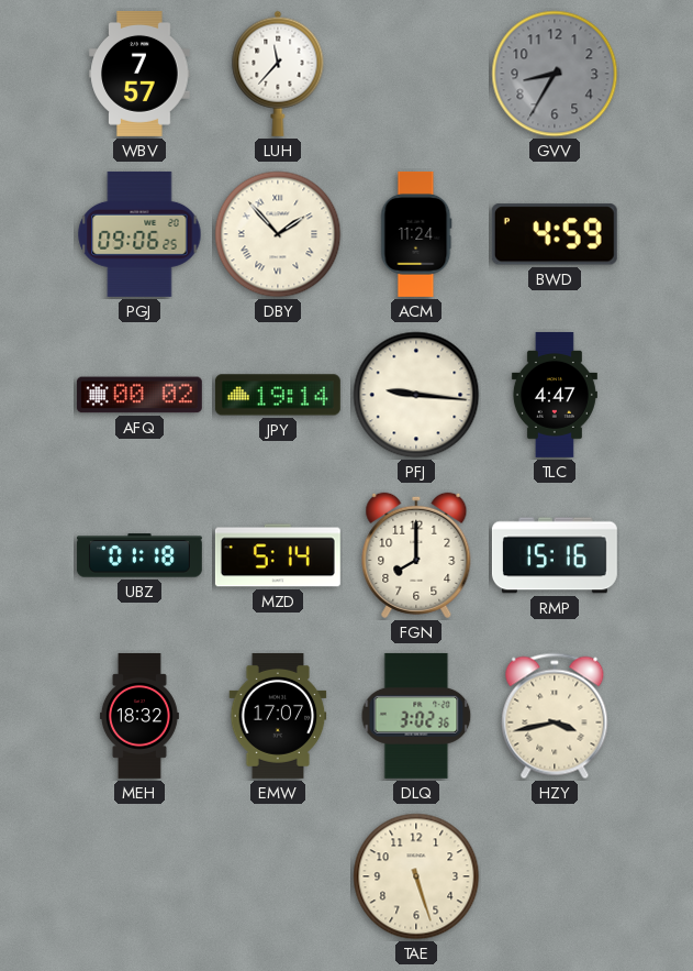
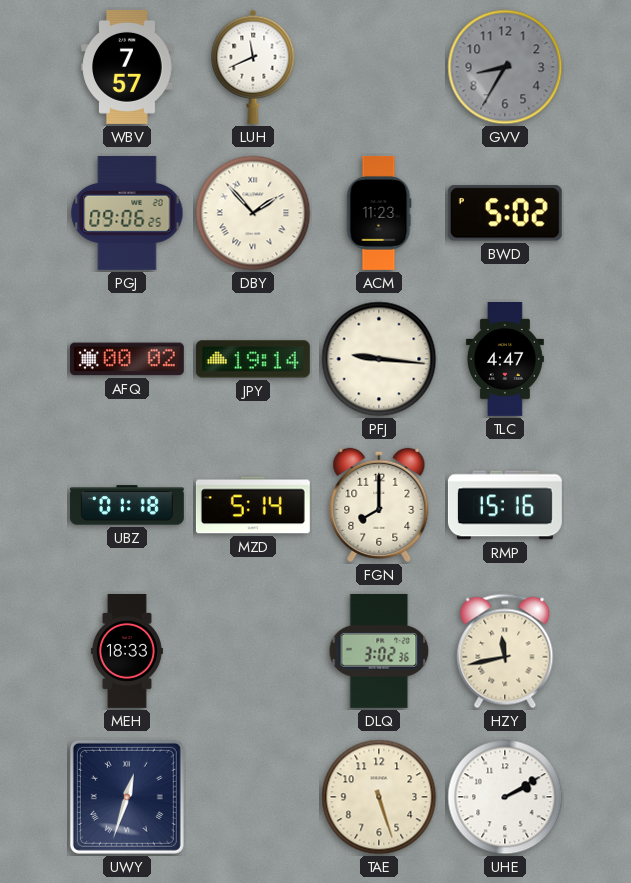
LUH: 11:37 -> 11:41
ACM: 11:24 -> 11:23
BWD: 4:59 -> 5:02
MEH: 18:32 -> 18:33
EMW: 17:07 -> none
HZY: 3:43 -> 11:43
UWY: none -> 12:33
UHE: none -> 2:10
